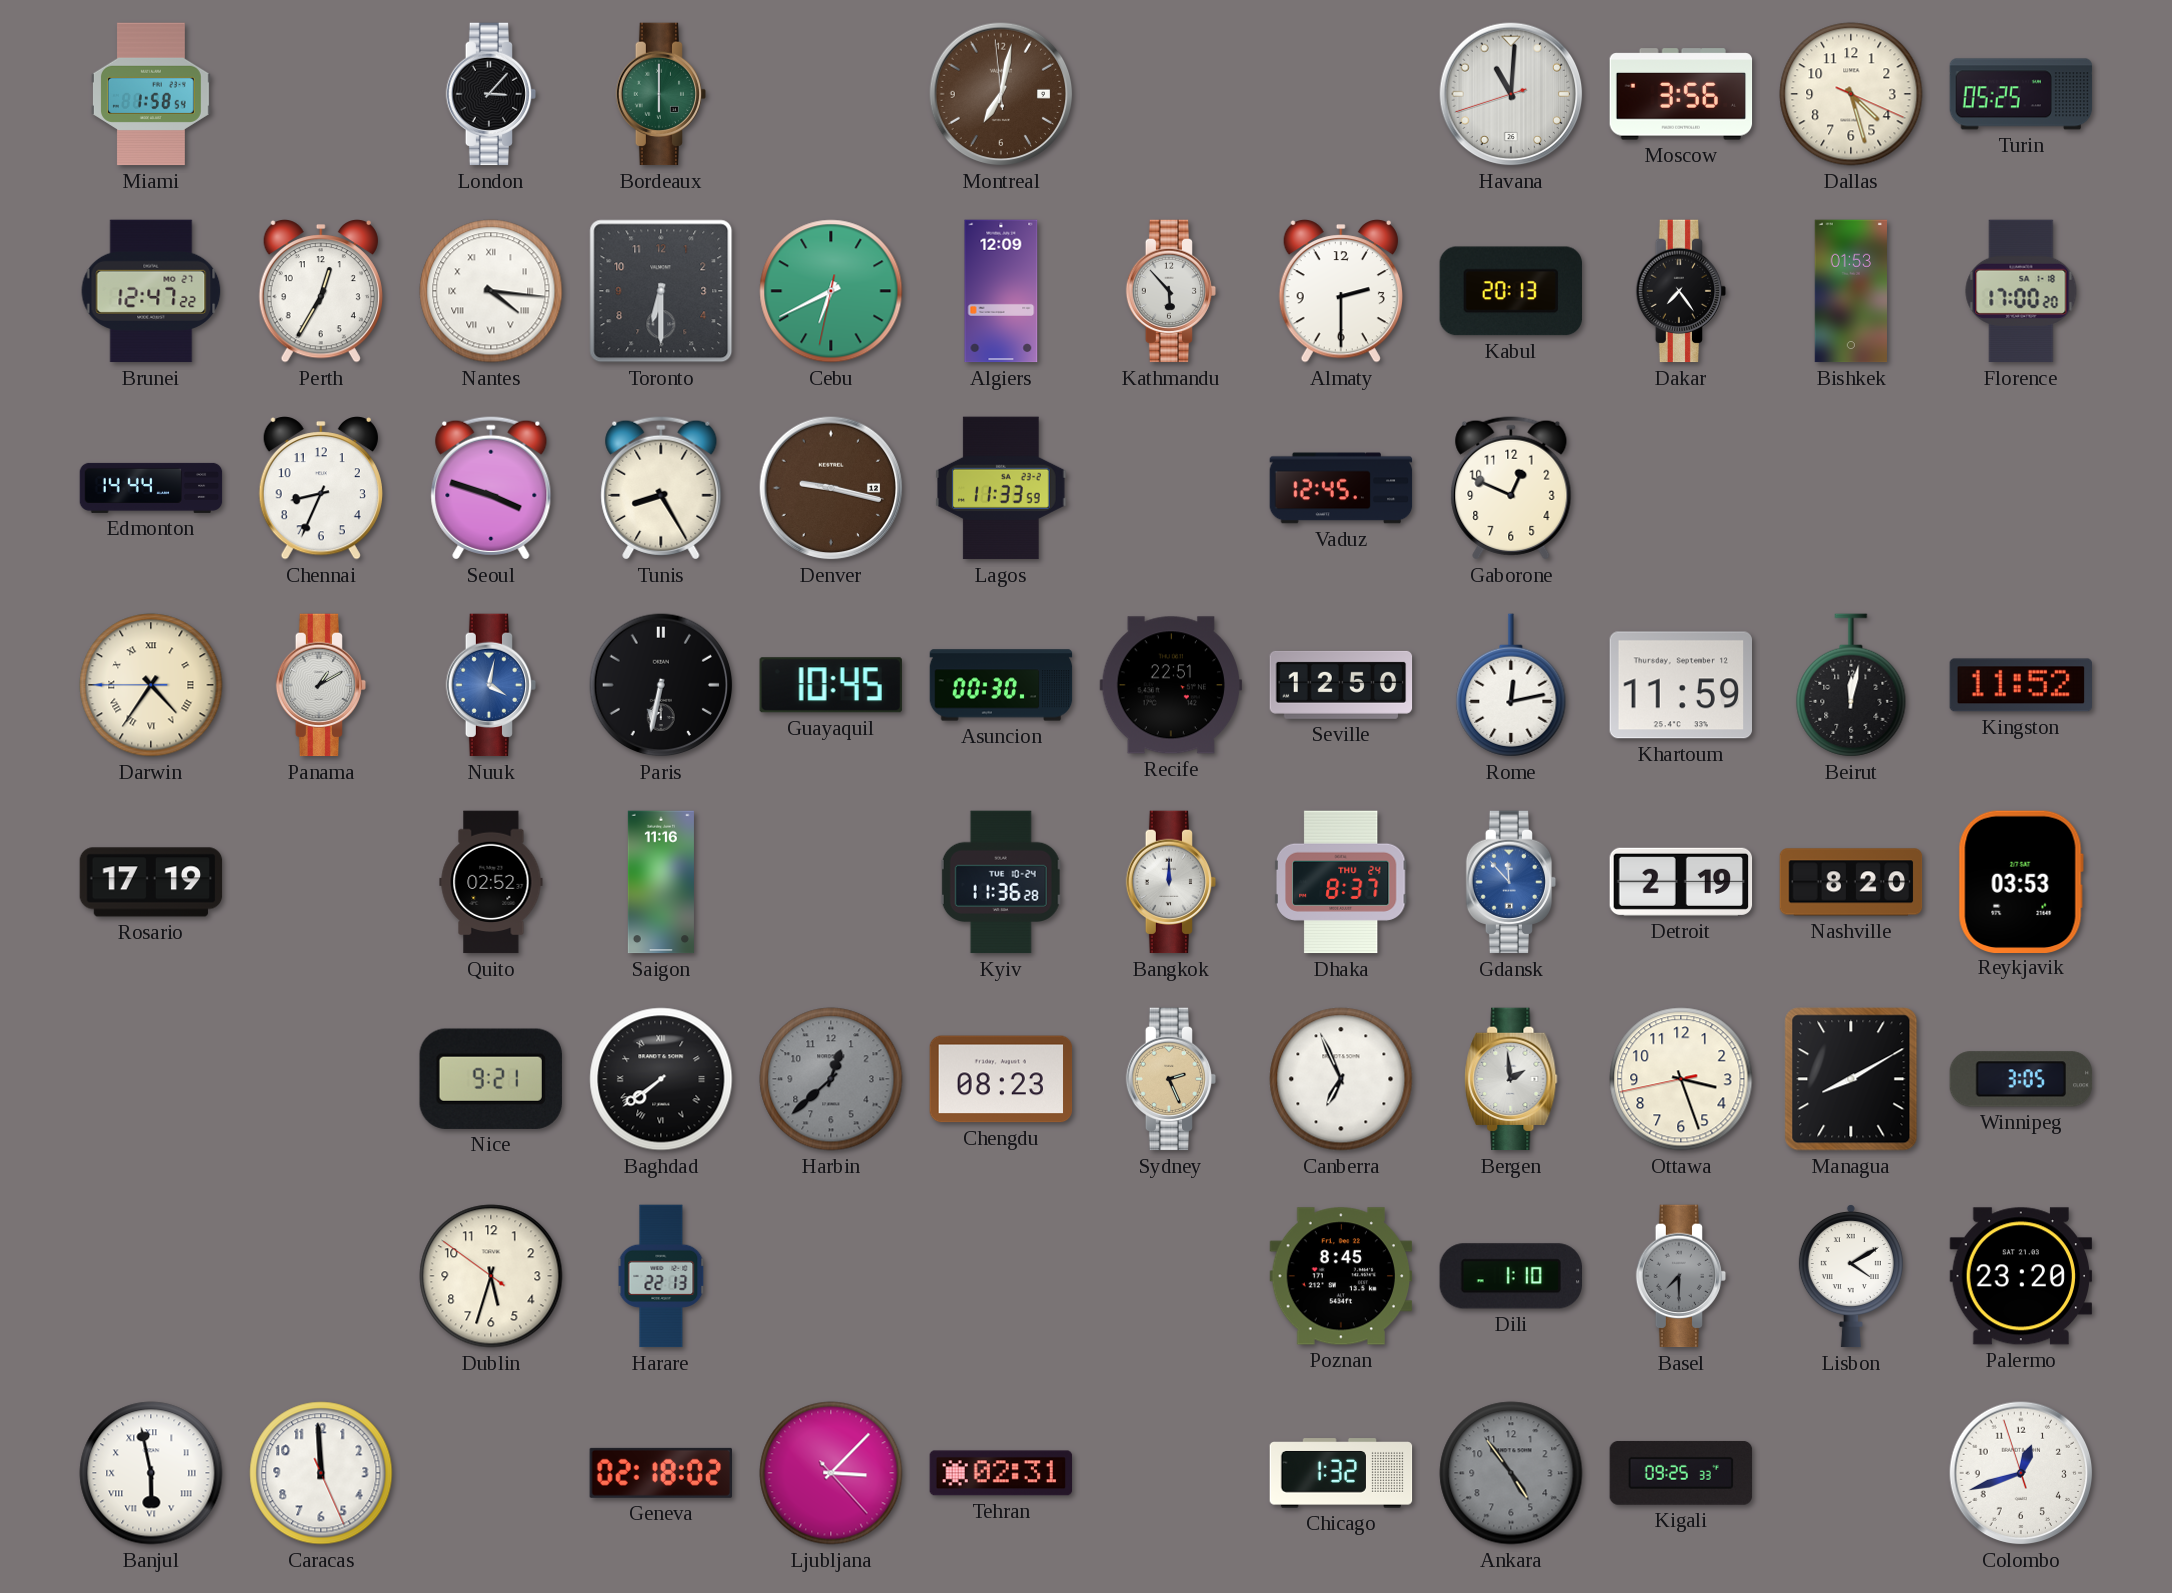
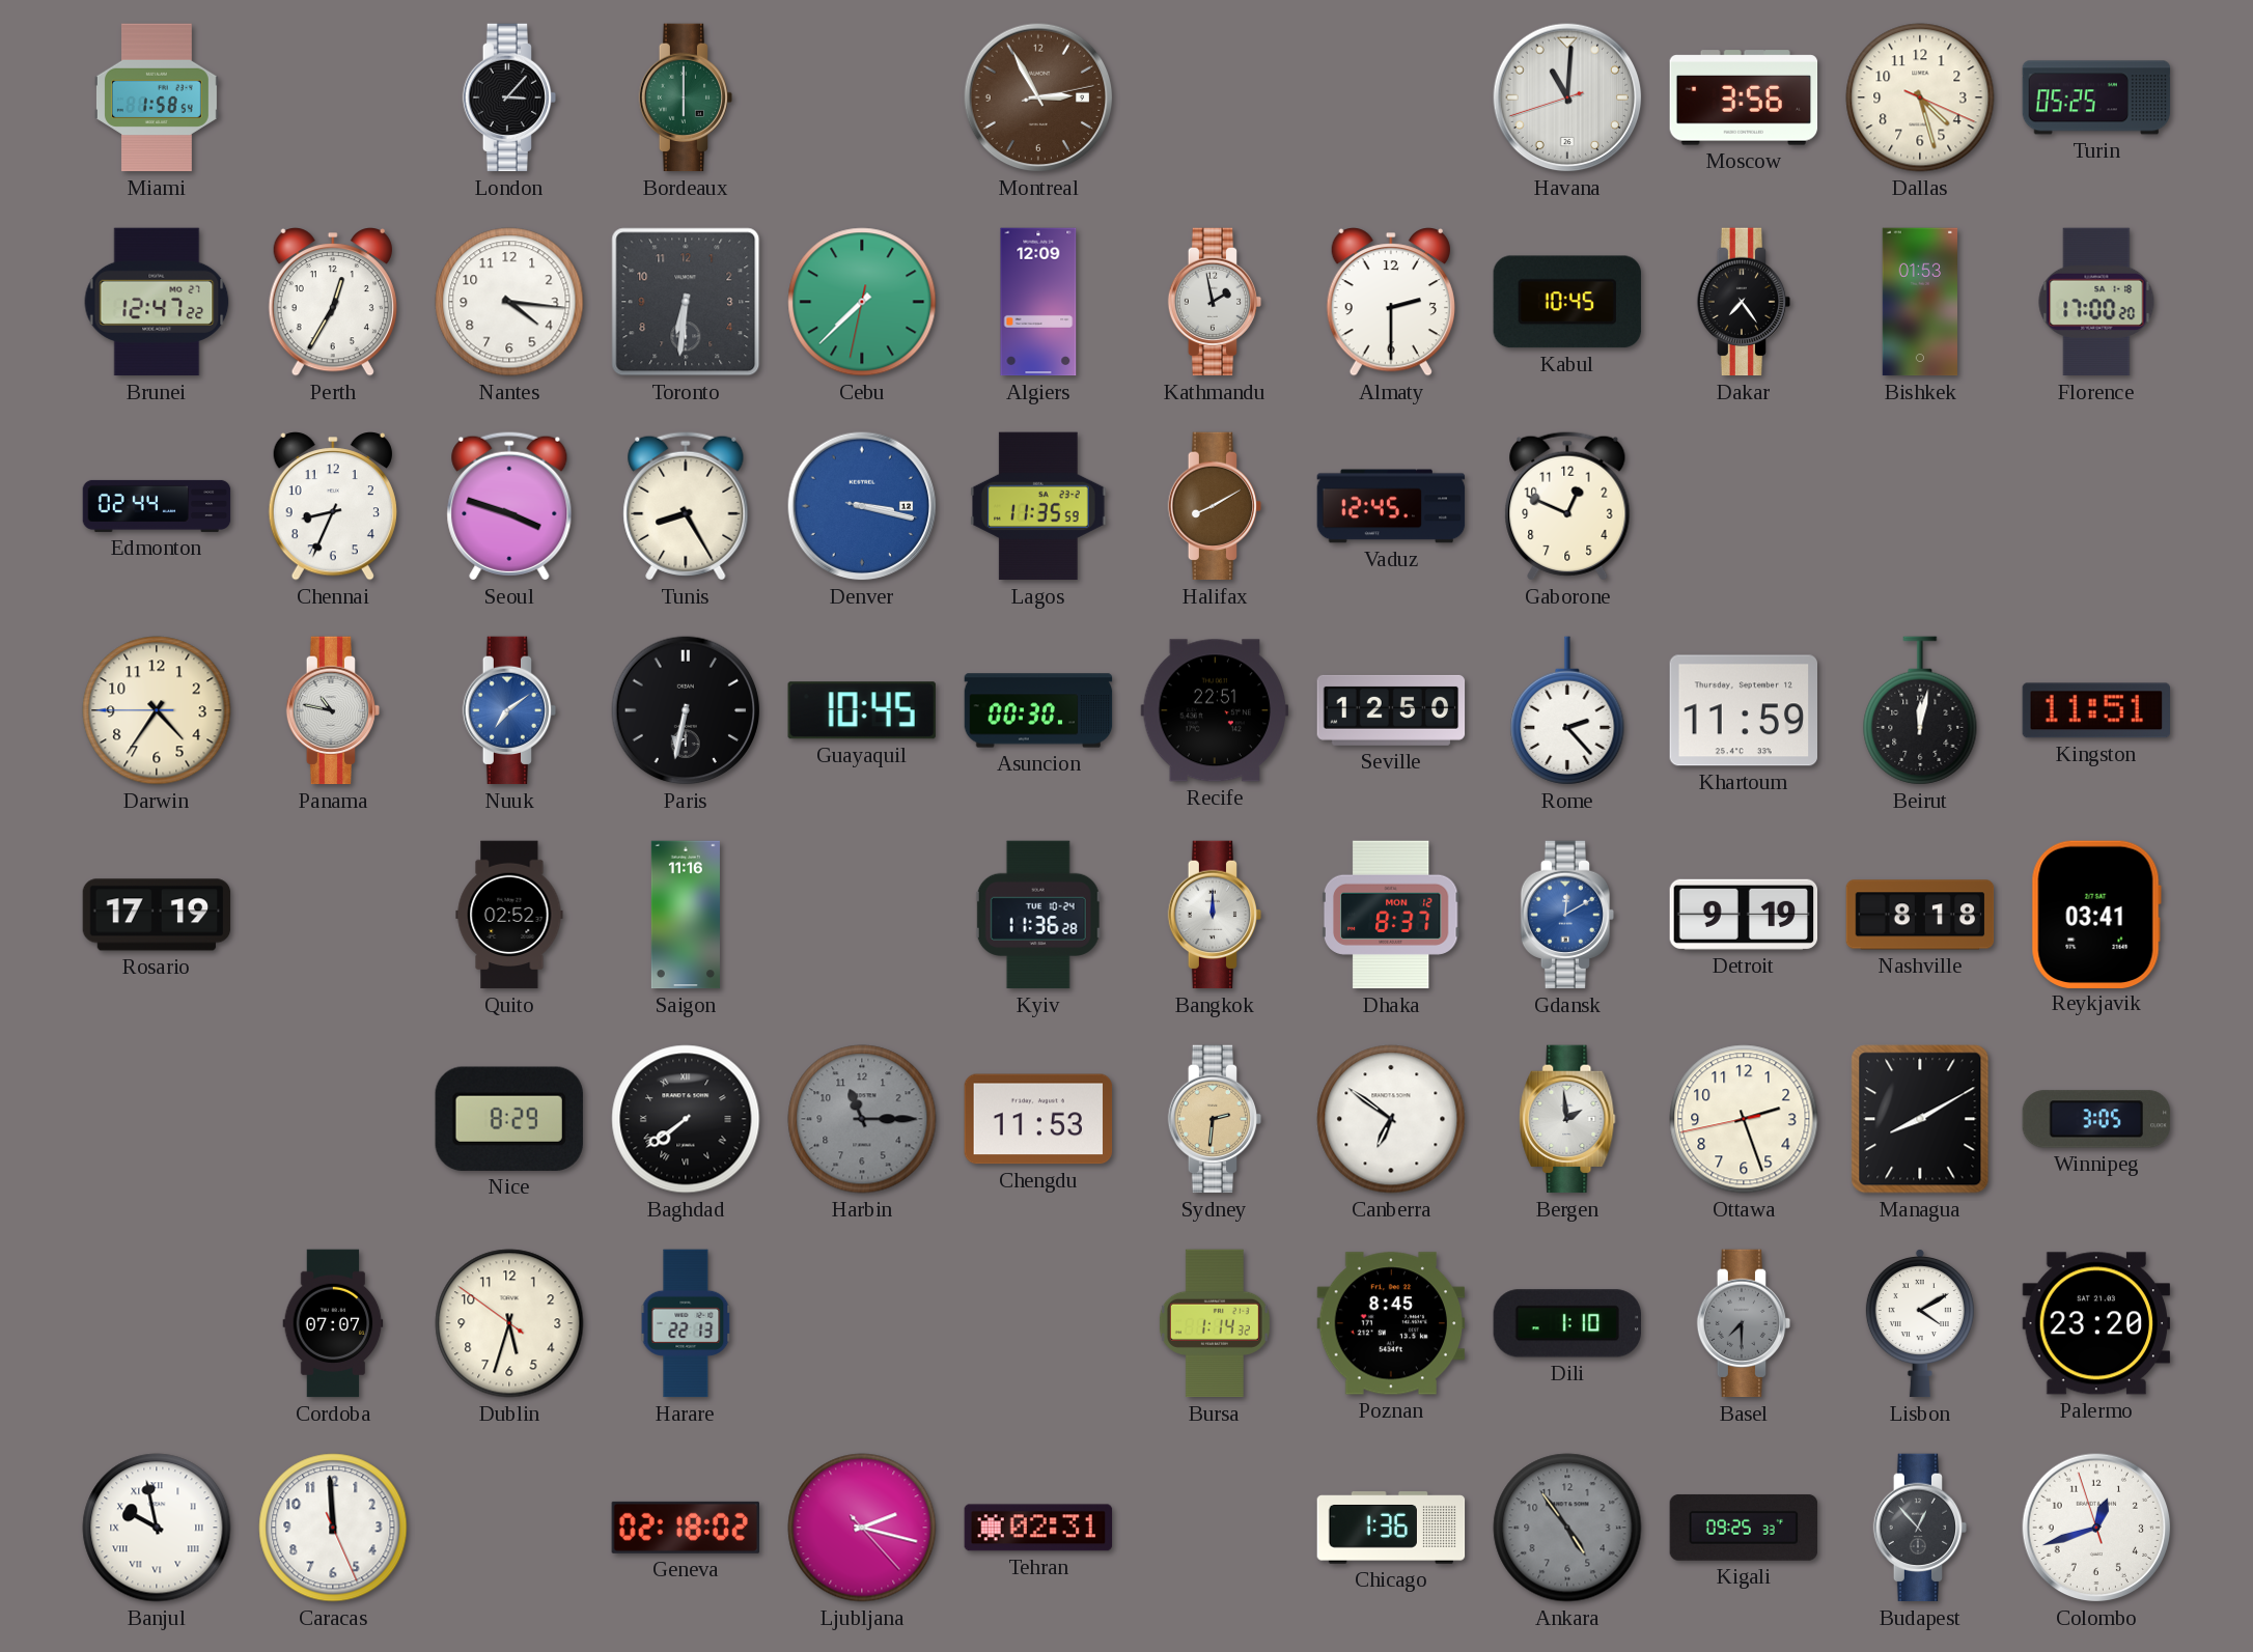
Montreal: 7:01 -> 2:55
Nantes numerals: Roman -> Arabic
Toronto: 6:30 -> 6:31
Cebu: 6:40 -> 7:37
Kathmandu: 5:53 -> 1:58
Kabul: 20:13 -> 10:45
Edmonton: 14:44 -> 02:44
Denver: 9:17 -> 3:17
Denver dial: brown -> blue
Lagos: 11:33 -> 11:35
Halifax: none -> 8:10
Darwin numerals: Roman -> Arabic
Panama: 1:10 -> 10:47
Nuuk: 4:02 -> 7:09
Rome: 12:13 -> 2:23
Kingston: 11:52 -> 11:51
Dhaka date: THU 24 -> MON 12
Gdansk: 11:53 -> 12:10
Detroit: 2:19 -> 9:19
Nashville: 8:20 -> 8:18
Reykjavik: 03:53 -> 03:41
Nice: 9:21 -> 8:29
Harbin: 12:38 -> 11:15
Chengdu: 08:23 -> 11:53
Sydney: 2:26 -> 2:31
Canberra: 6:56 -> 6:51
Ottawa: 3:26 -> 2:26
Cordoba: none -> 07:07
Bursa: none -> 1:14
Banjul: 5:58 -> 9:58
Ljubljana: 3:07 -> 2:17
Chicago: 1:32 -> 1:36
Budapest: none -> 12:53
